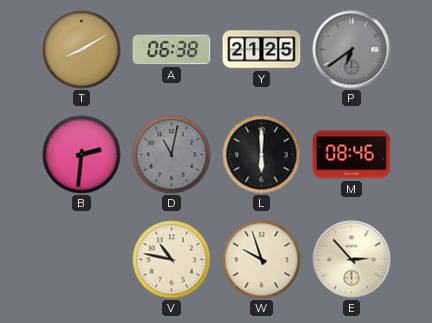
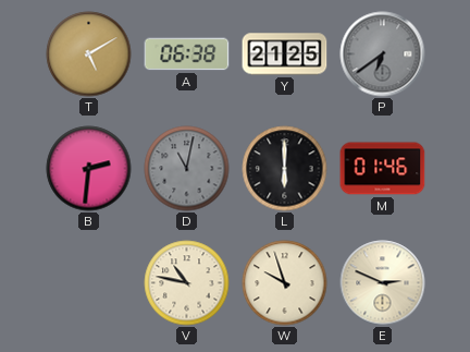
T: 8:10 -> 5:10
M: 08:46 -> 01:46
E: 2:53 -> 2:49
